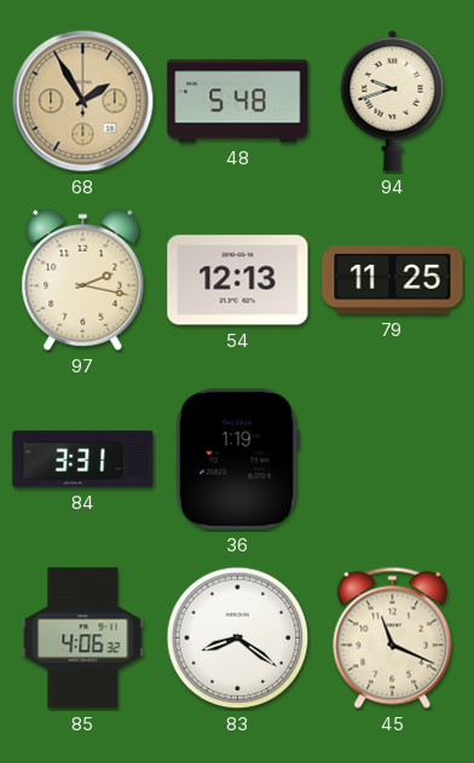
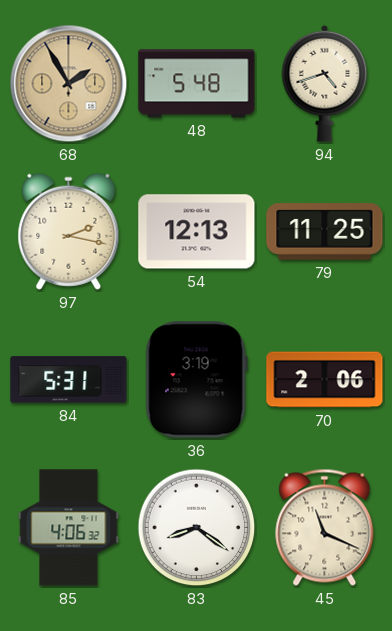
94: 9:42 -> 4:42
84: 3:31 -> 5:31
36: 1:19 -> 3:19
70: none -> 2:06
